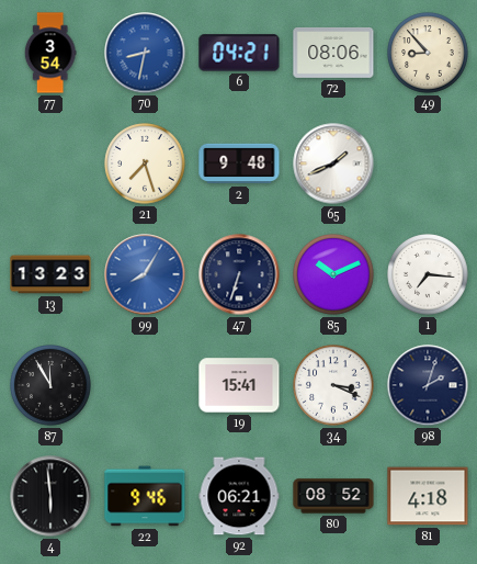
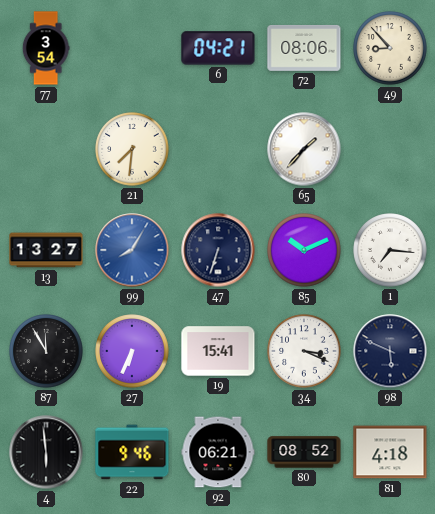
70: 8:32 -> none
21: 7:27 -> 7:31
2: 9:48 -> none
65: 1:41 -> 1:37
13: 13:23 -> 13:27
27: none -> 6:34
98: 2:03 -> 5:49
